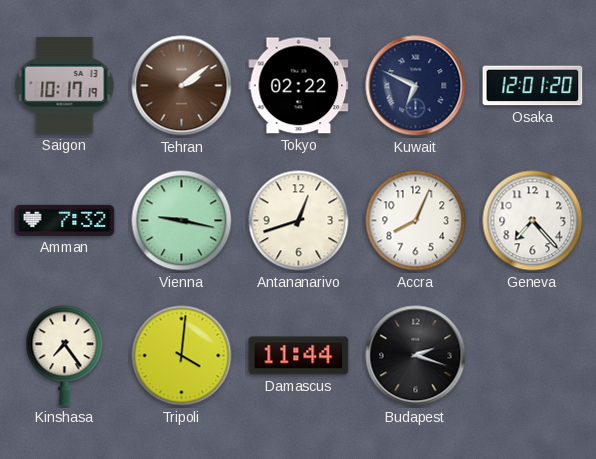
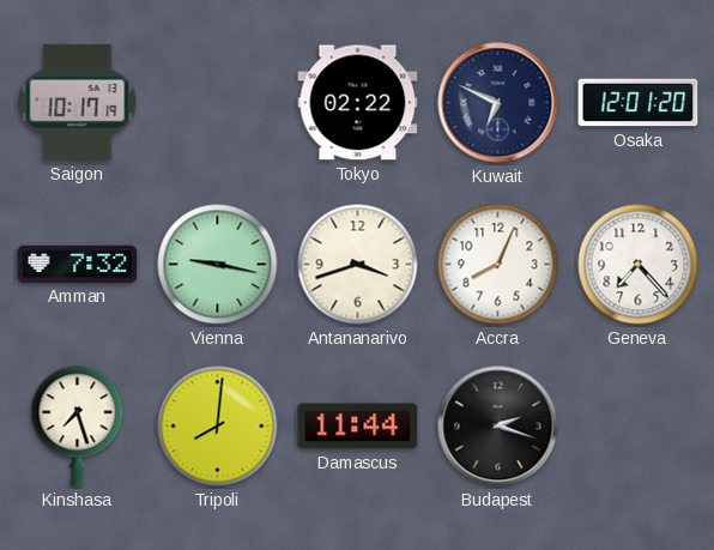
Tehran: 2:09 -> none
Antananarivo: 12:42 -> 3:42
Kinshasa: 7:24 -> 7:27
Tripoli: 4:01 -> 8:01
